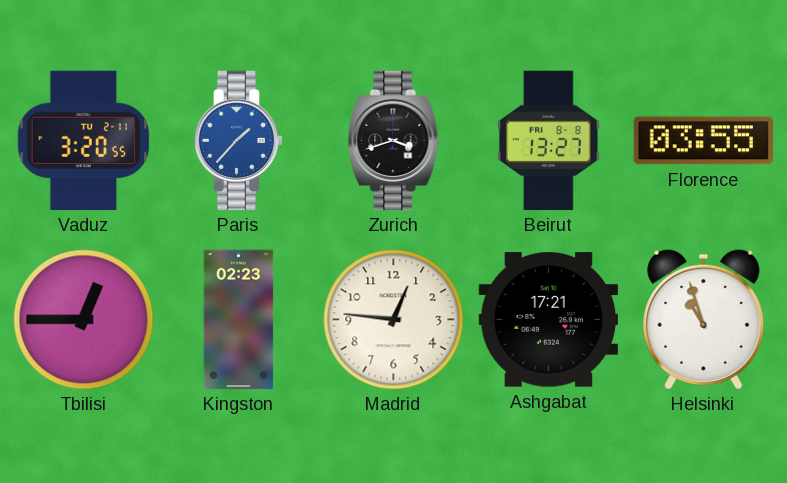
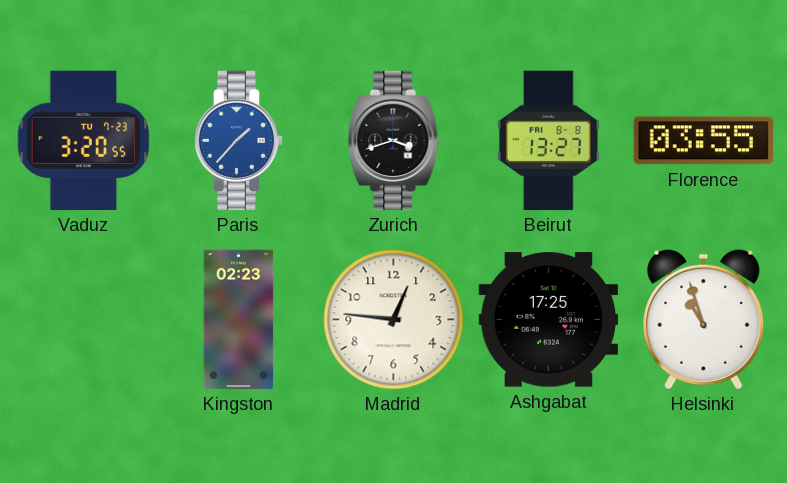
Vaduz date: TU 2-11 -> TU 7-23
Tbilisi: 12:45 -> none
Ashgabat: 17:21 -> 17:25
